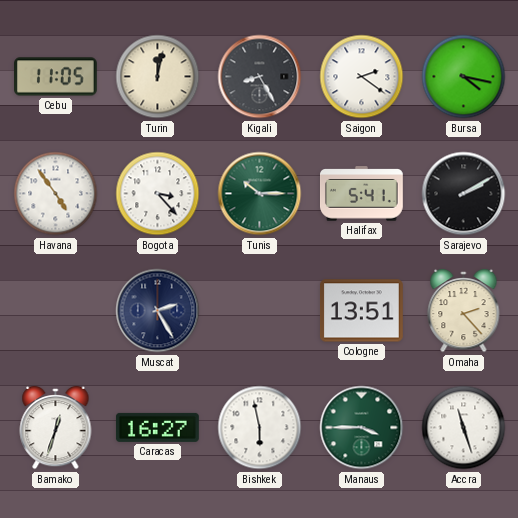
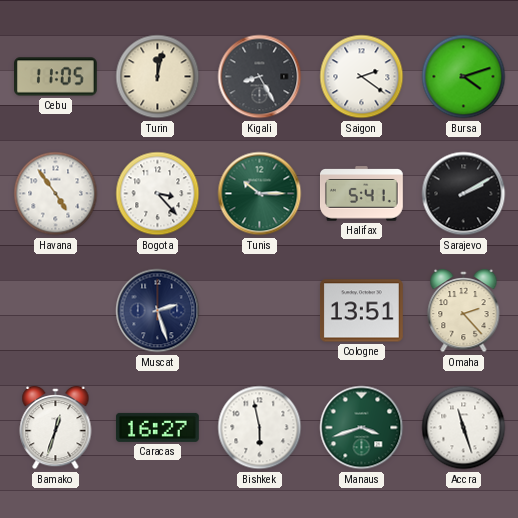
Bursa: 4:17 -> 4:12
Muscat: 2:25 -> 2:27
Manaus: 3:45 -> 3:42
